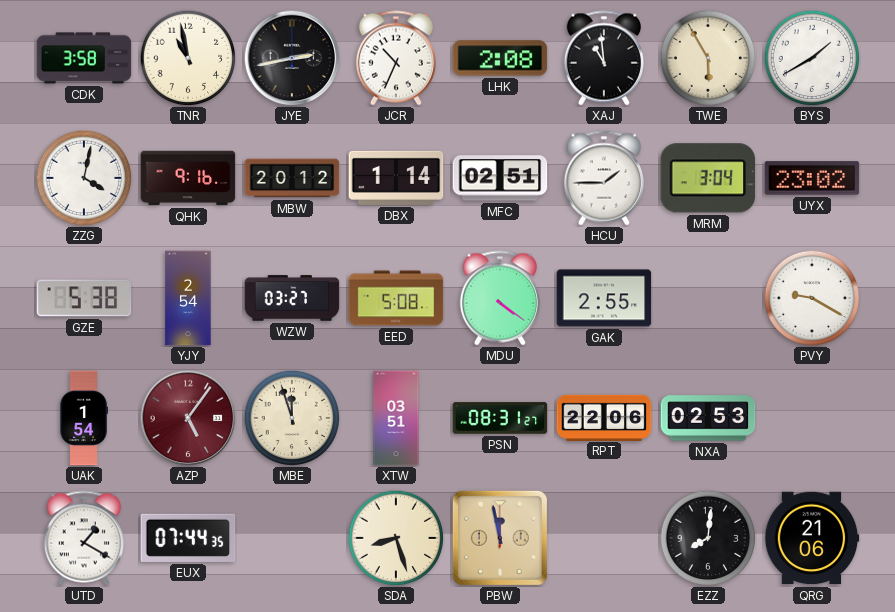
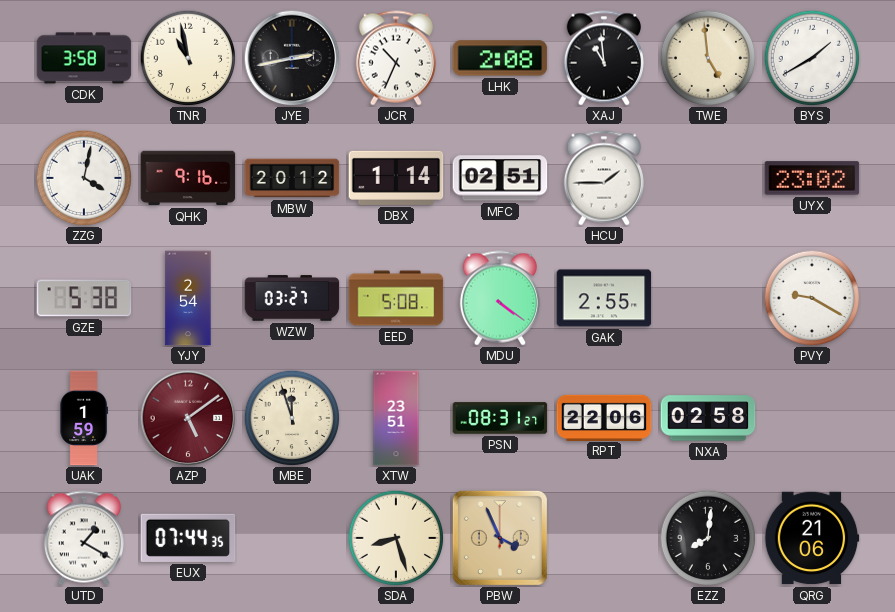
TWE: 5:55 -> 4:59
MRM: 3:04 -> none
UAK: 1:54 -> 1:59
AZP: 5:06 -> 5:09
XTW: 03:51 -> 23:51
NXA: 02:53 -> 02:58
PBW: 11:58 -> 3:56
